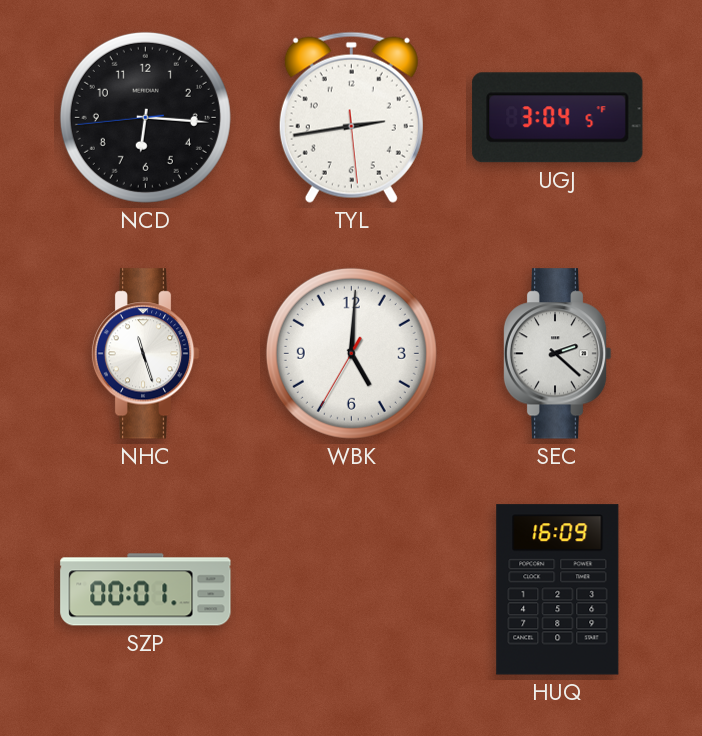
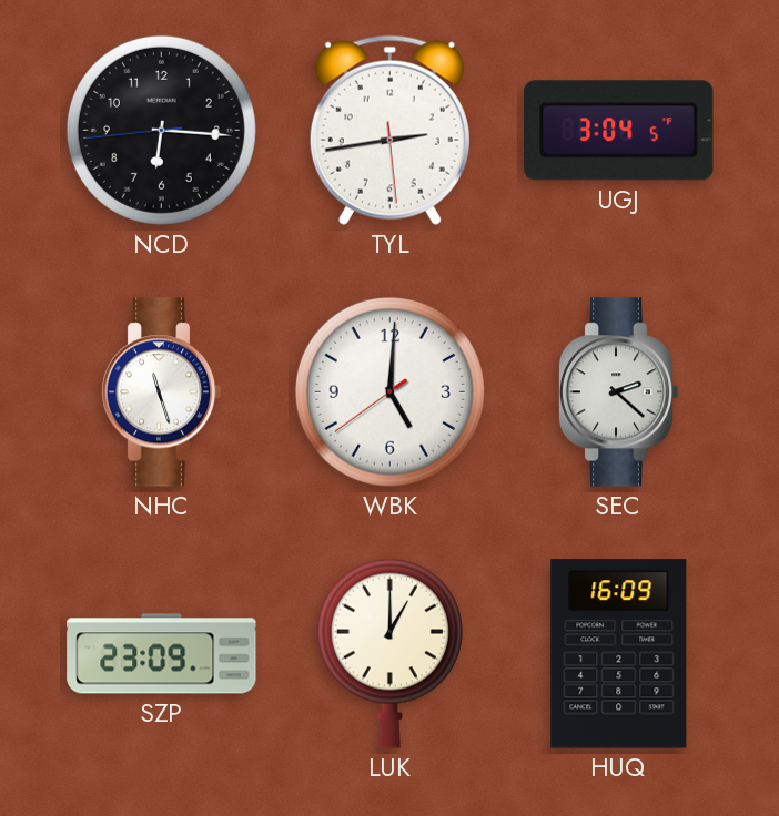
WBK: 5:00:35 -> 5:00:39
SZP: 00:01 -> 23:09
LUK: none -> 1:00
